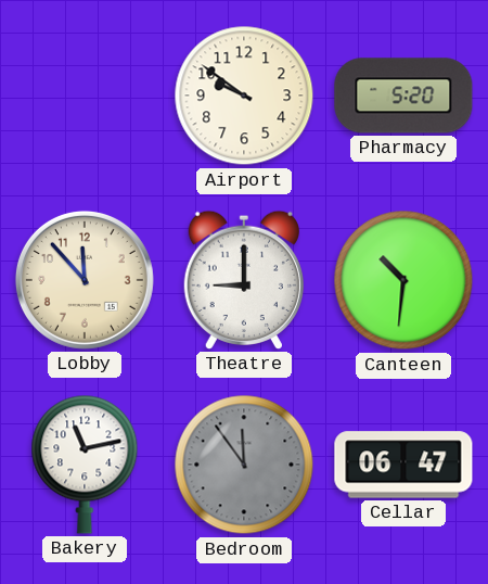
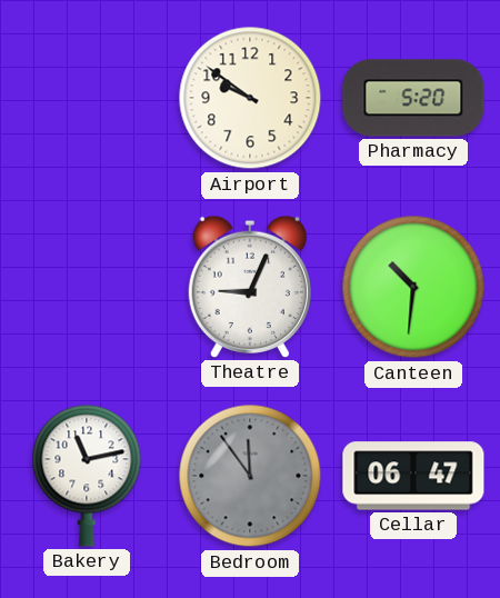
Lobby: 11:53 -> none
Theatre: 9:00 -> 9:04
